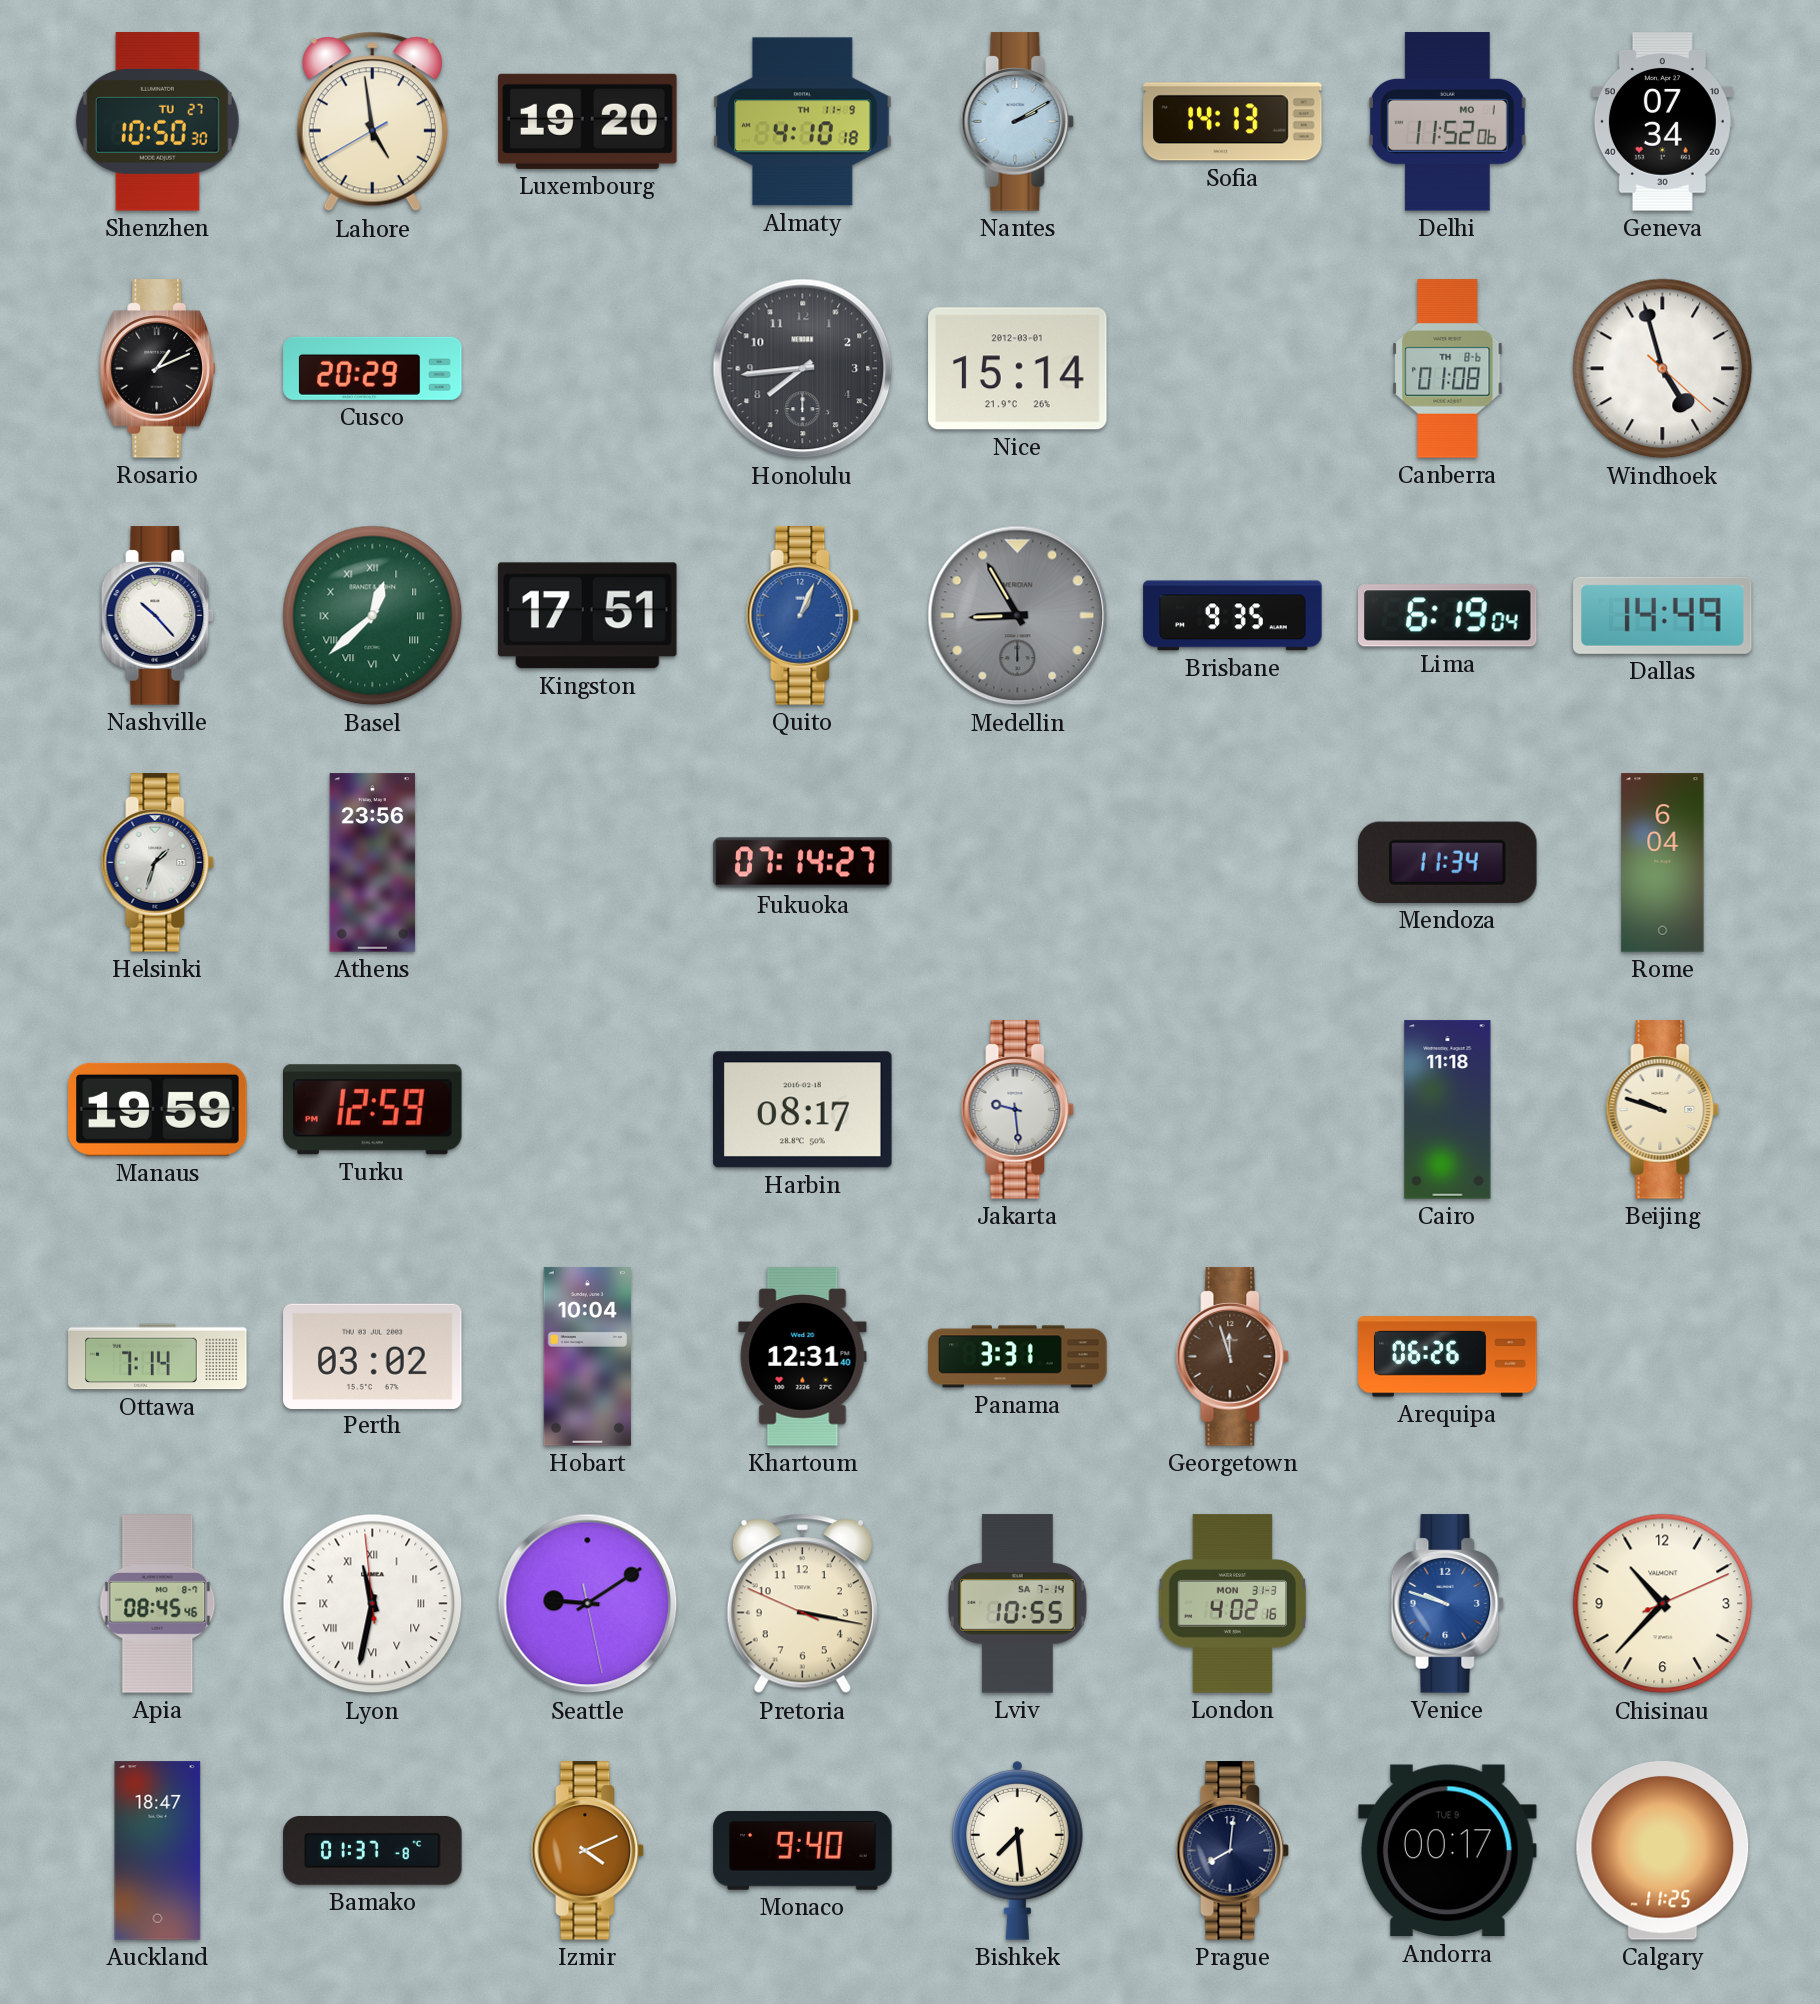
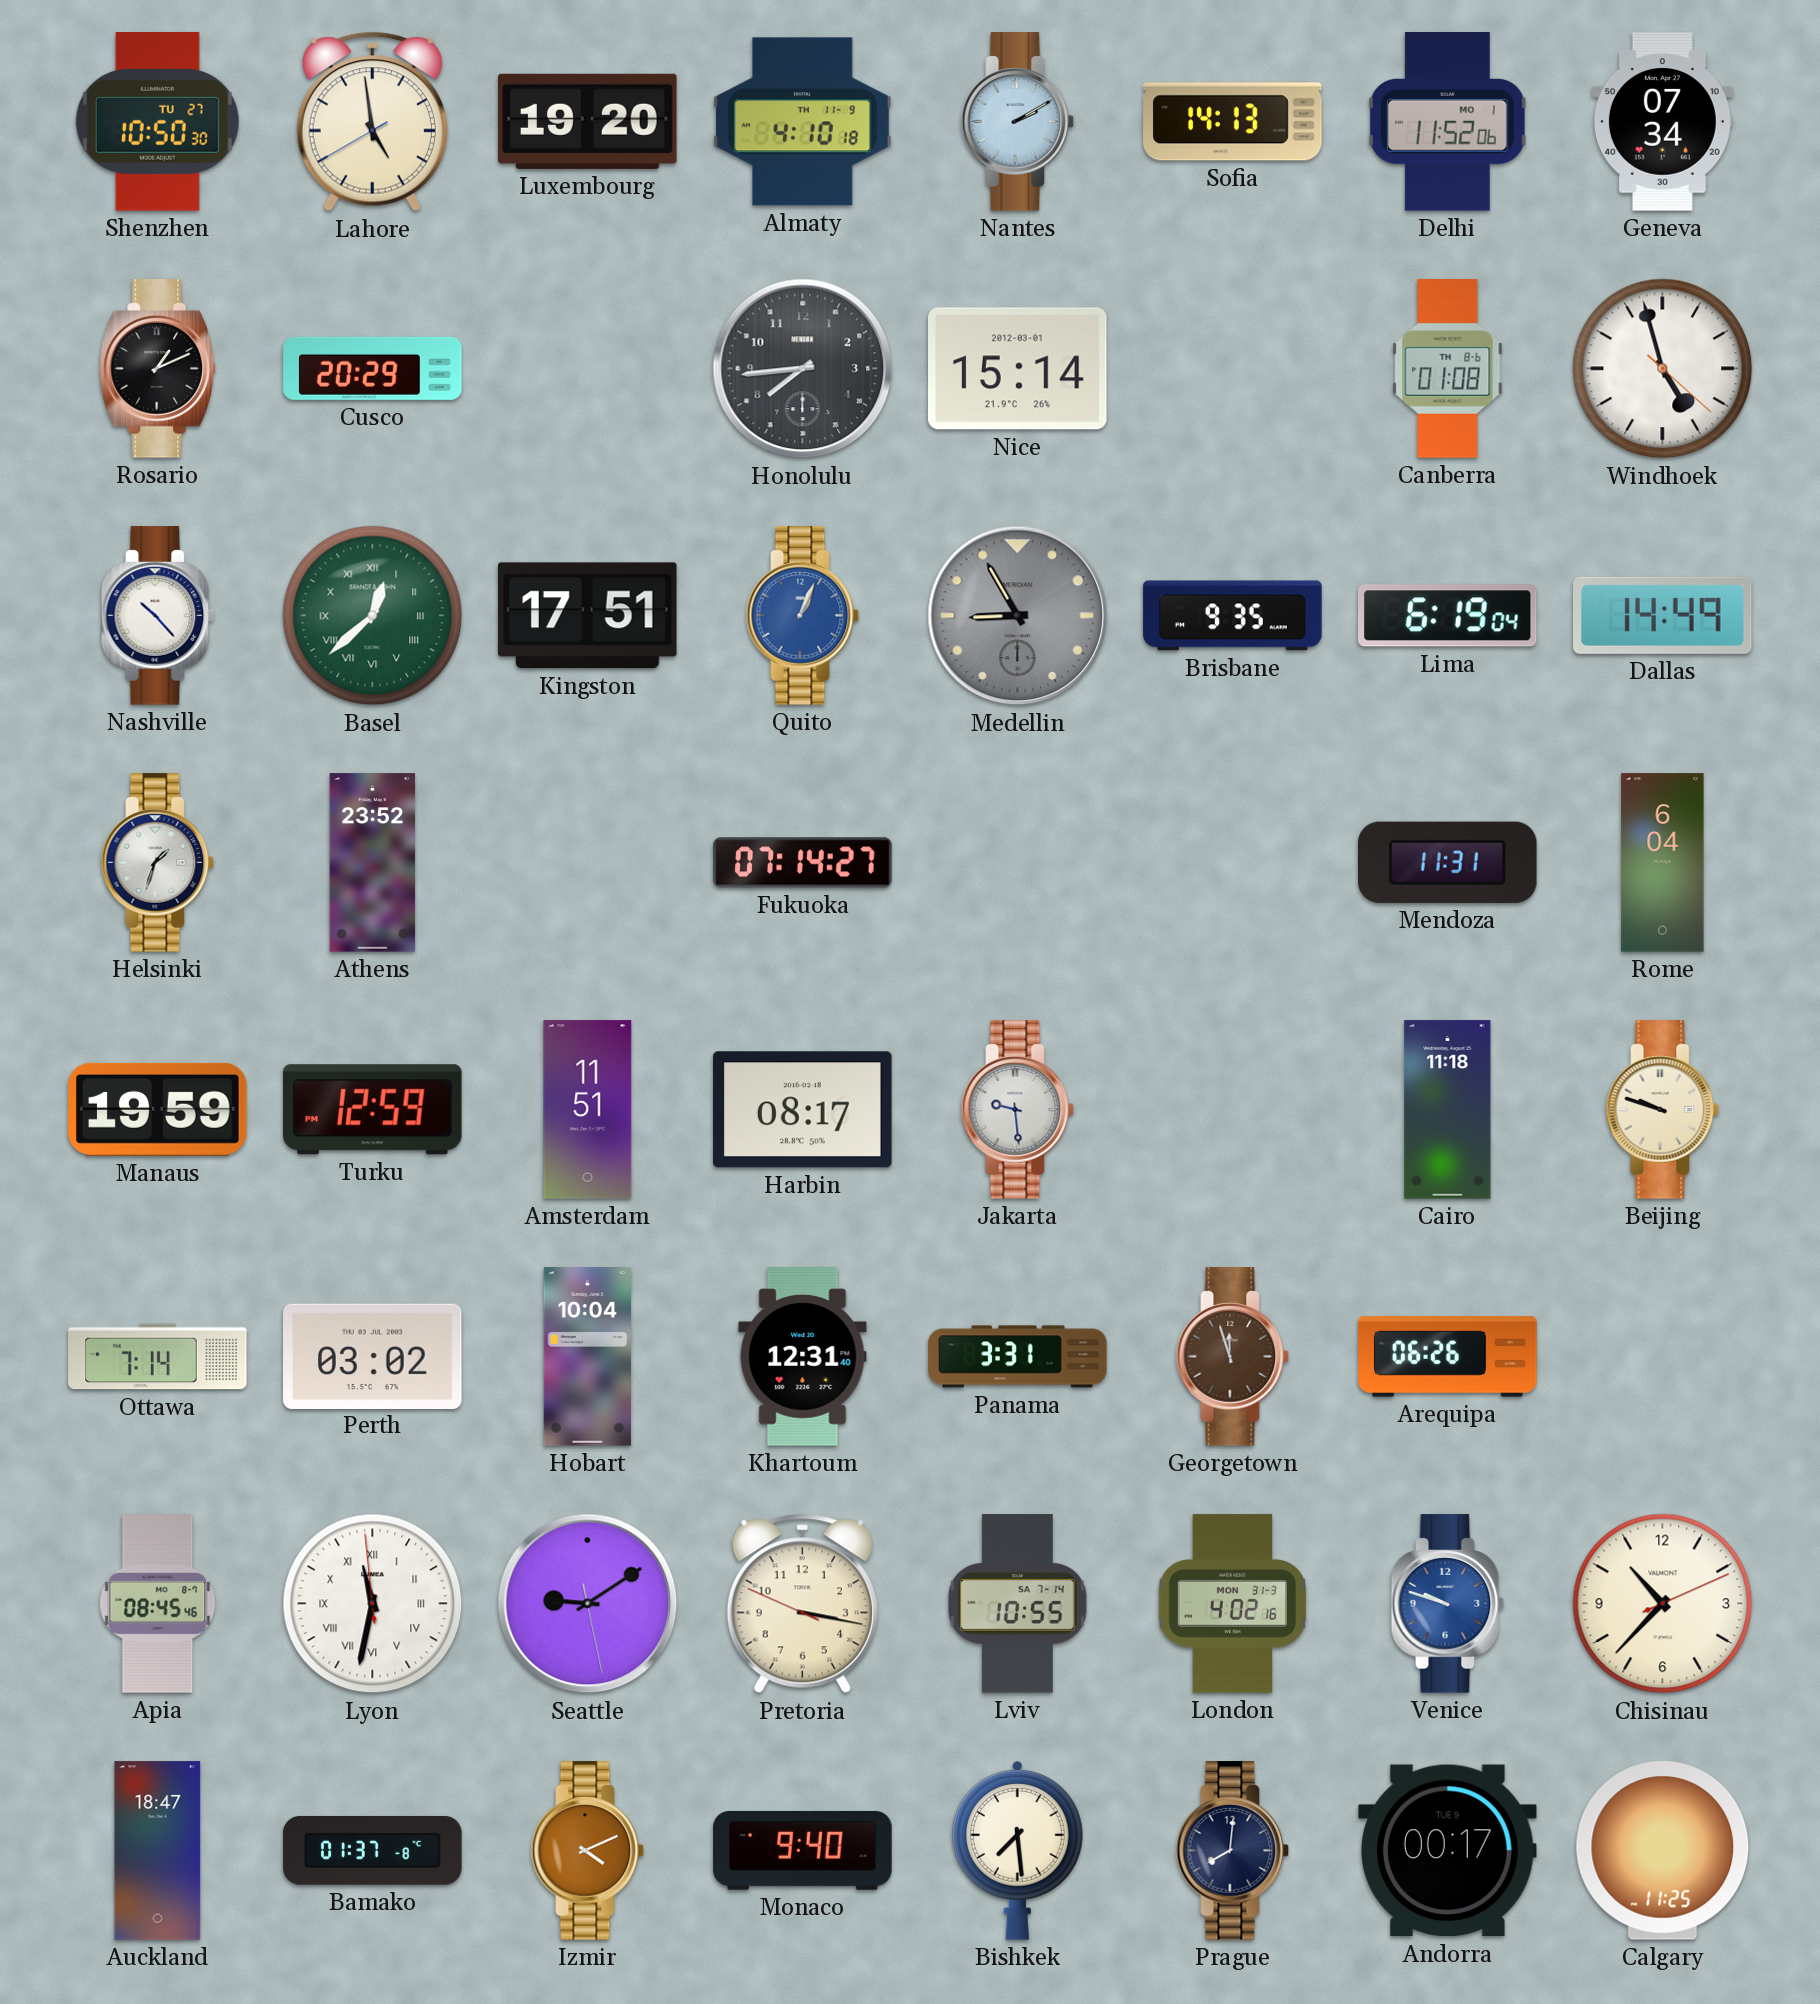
Athens: 23:56 -> 23:52
Mendoza: 11:34 -> 11:31
Amsterdam: none -> 11:51
